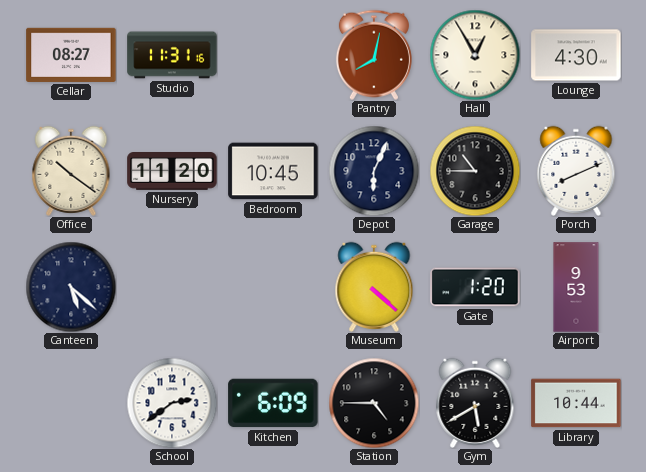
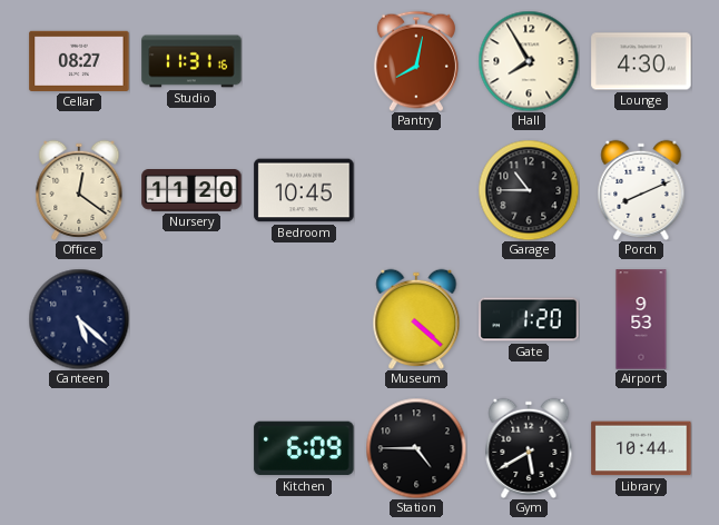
Hall: 12:55 -> 7:55
Office: 10:21 -> 12:21
Depot: 6:04 -> none
School: 2:39 -> none
